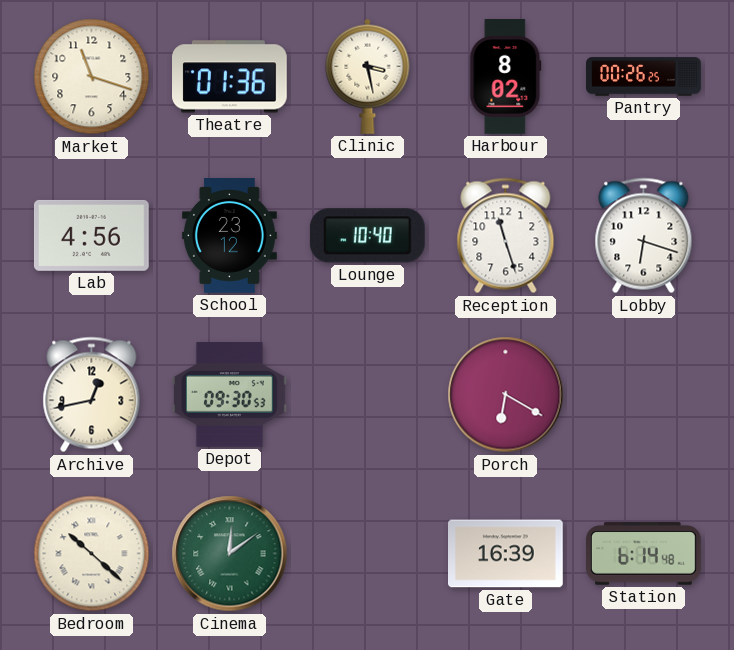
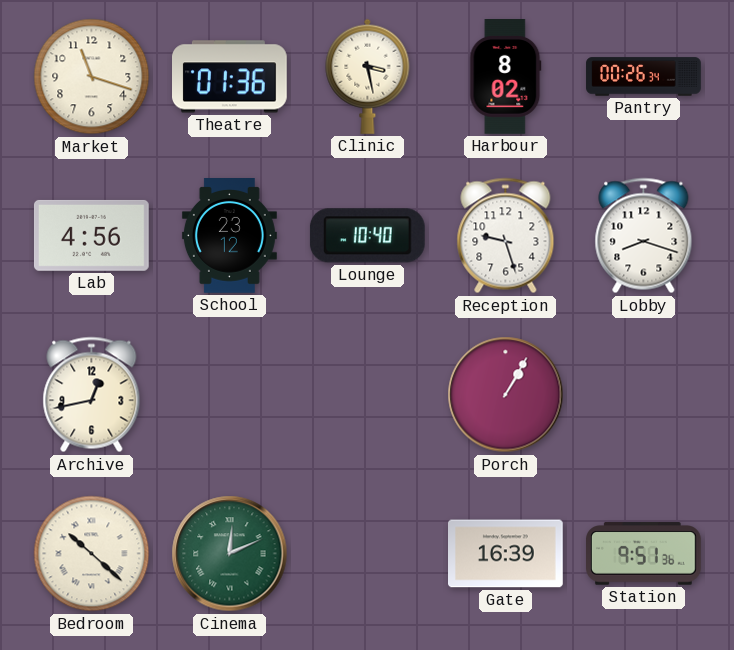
Pantry: 00:26:25 -> 00:26:34
Reception: 11:27 -> 9:27
Lobby: 6:18 -> 8:18
Depot: 09:30 -> none
Porch: 6:20 -> 1:05
Cinema: 12:09 -> 12:11
Station: 6:14 -> 9:51
